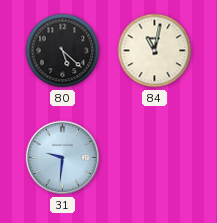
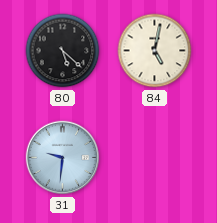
84: 11:02 -> 5:02
